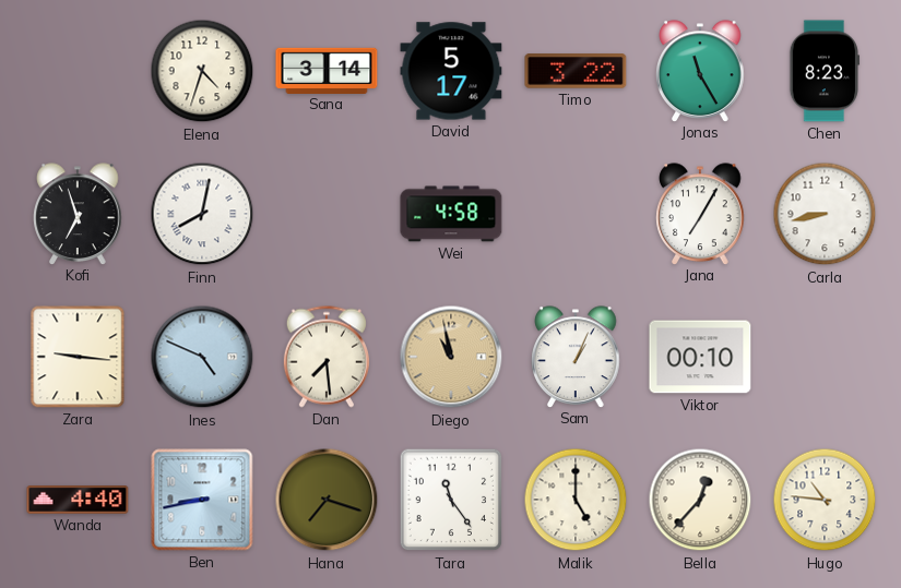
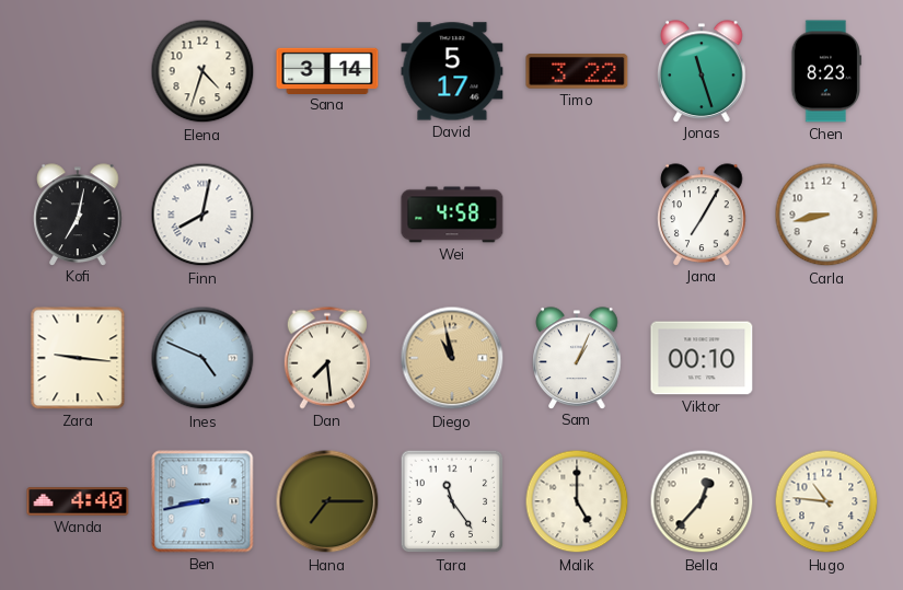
Jonas: 11:25 -> 11:27
Kofi: 6:57 -> 7:02
Hana: 7:18 -> 7:15
